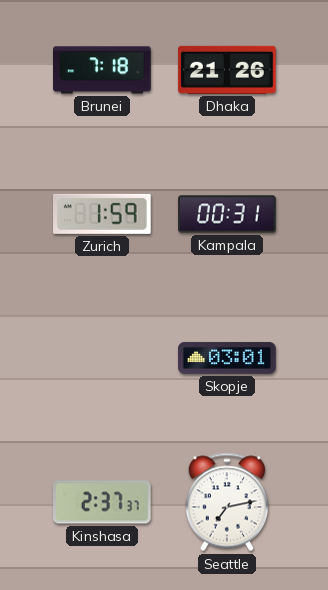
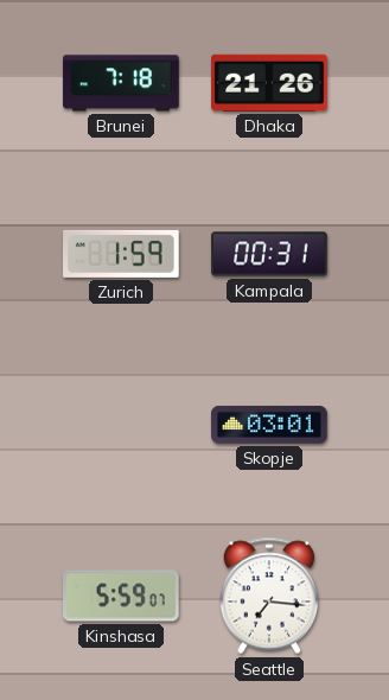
Kinshasa: 2:37 -> 5:59
Seattle: 7:13 -> 7:16
